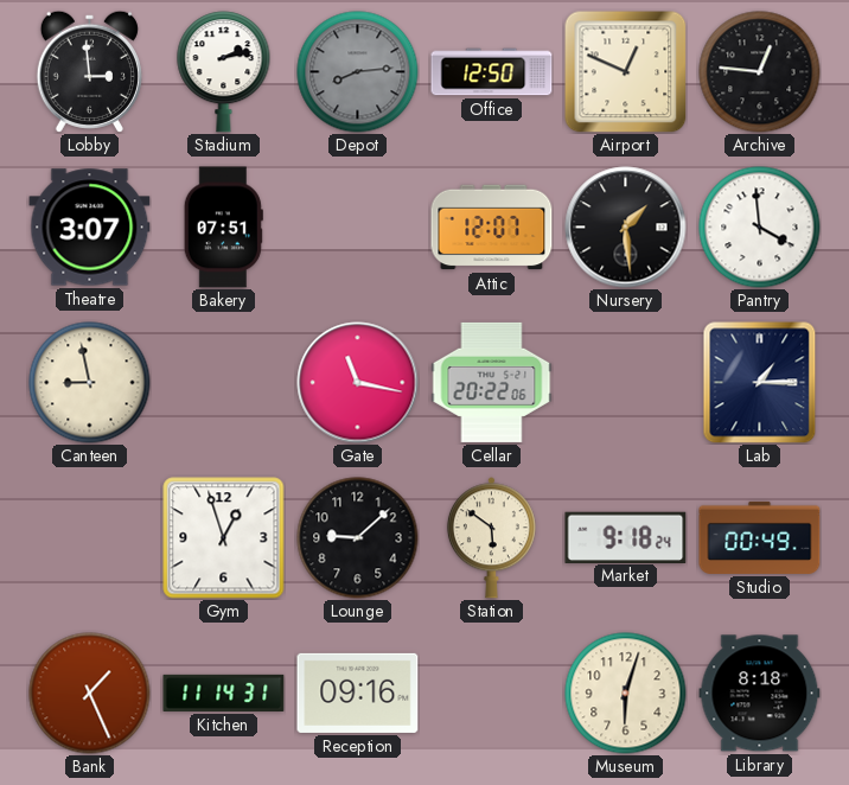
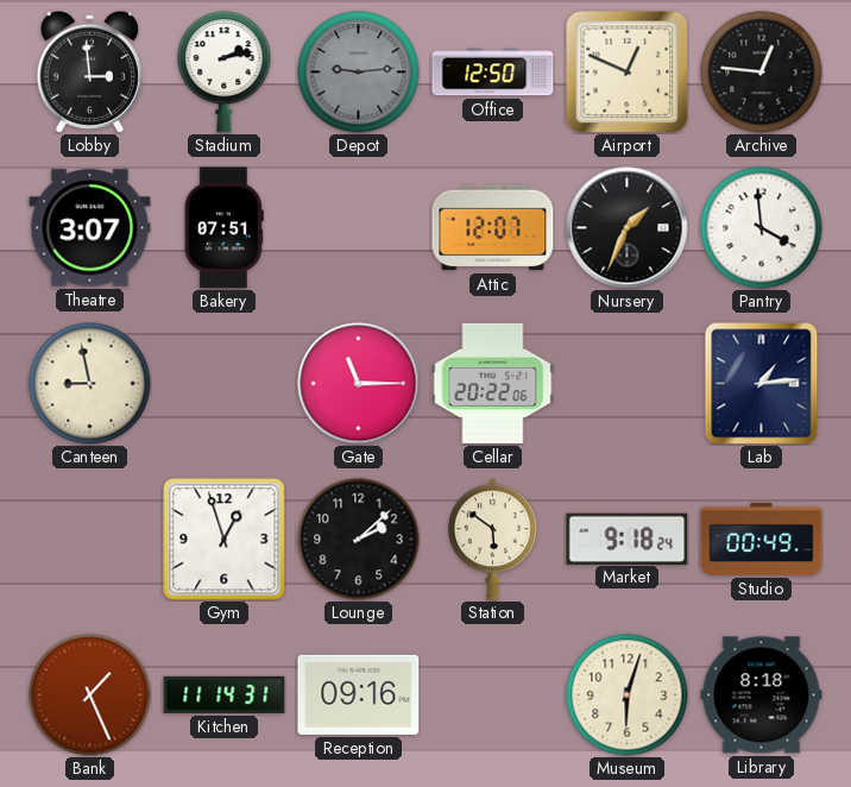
Depot: 8:14 -> 9:14
Nursery: 1:29 -> 1:34
Gate: 11:17 -> 11:15
Lab: 1:15 -> 1:14
Lounge: 9:08 -> 2:08
